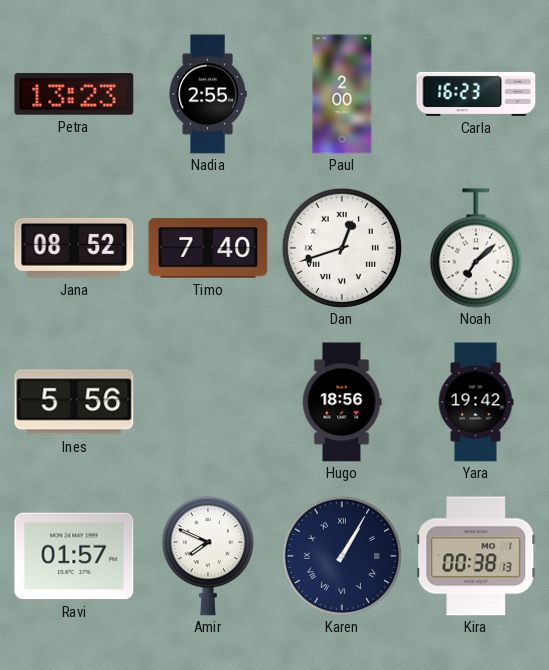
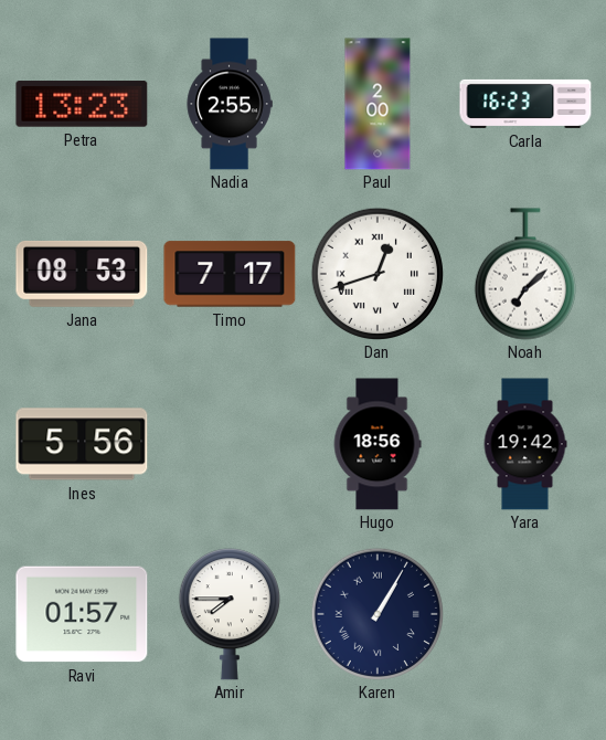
Jana: 08:52 -> 08:53
Timo: 7:40 -> 7:17
Amir: 7:49 -> 7:45
Kira: 00:38 -> none
